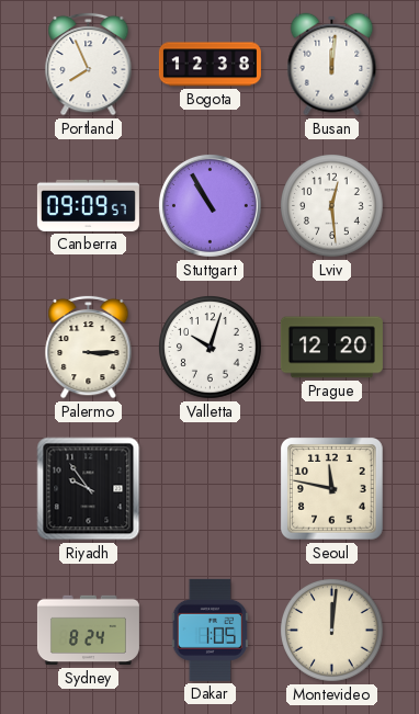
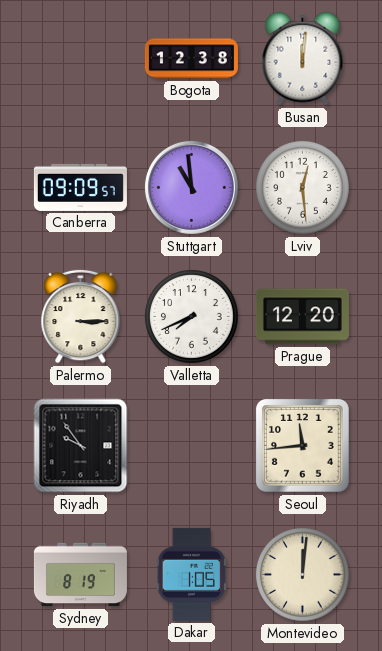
Portland: 7:56 -> none
Stuttgart: 10:55 -> 10:59
Valletta: 10:03 -> 7:41
Seoul: 11:47 -> 11:44
Sydney: 8:24 -> 8:19
